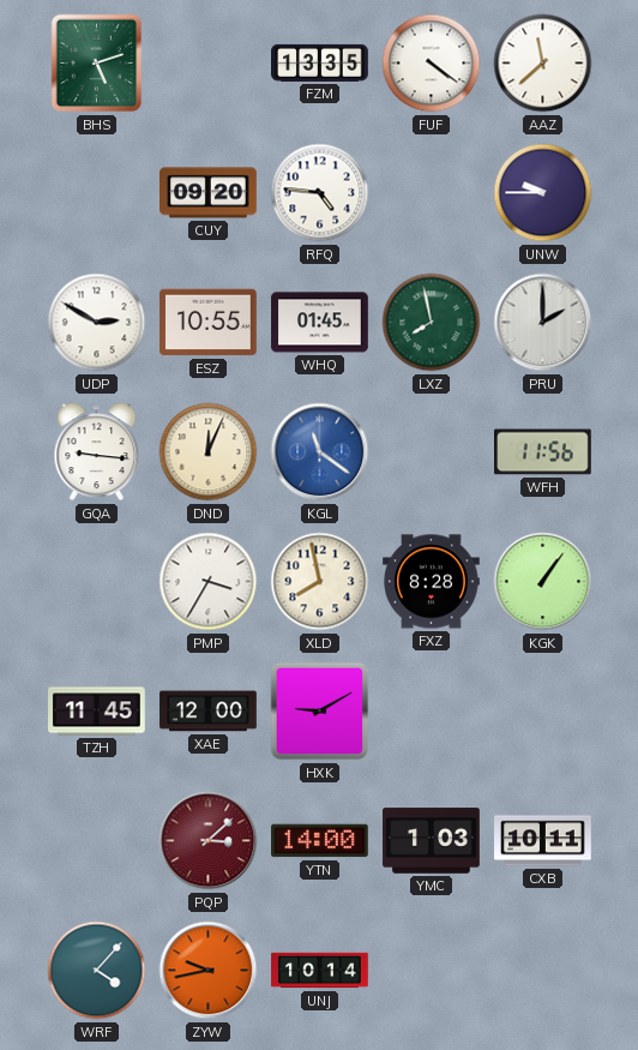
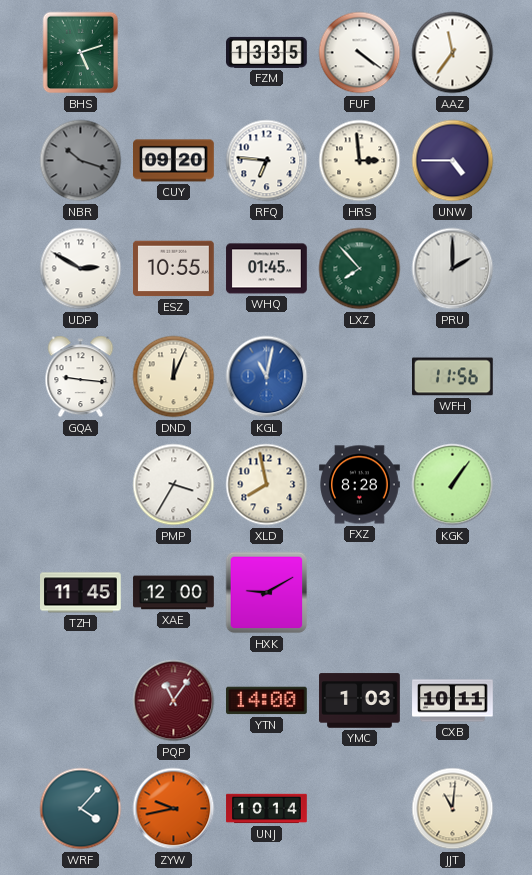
AAZ: 11:38 -> 11:36
NBR: none -> 10:18
RFQ: 4:46 -> 6:46
HRS: none -> 2:59
UNW: 9:45 -> 4:45
LXZ: 7:58 -> 7:53
KGL: 11:21 -> 11:02
PQP: 3:08 -> 11:06
JJT: none -> 11:01
